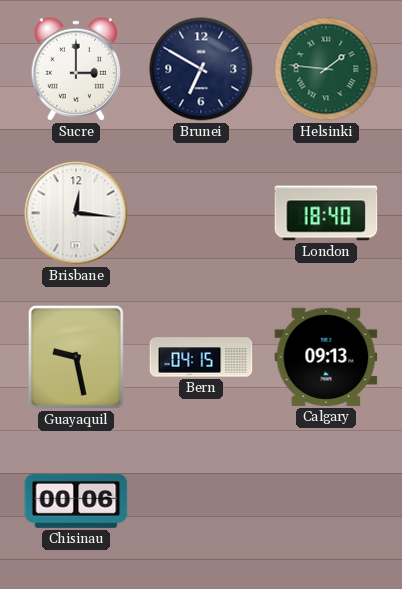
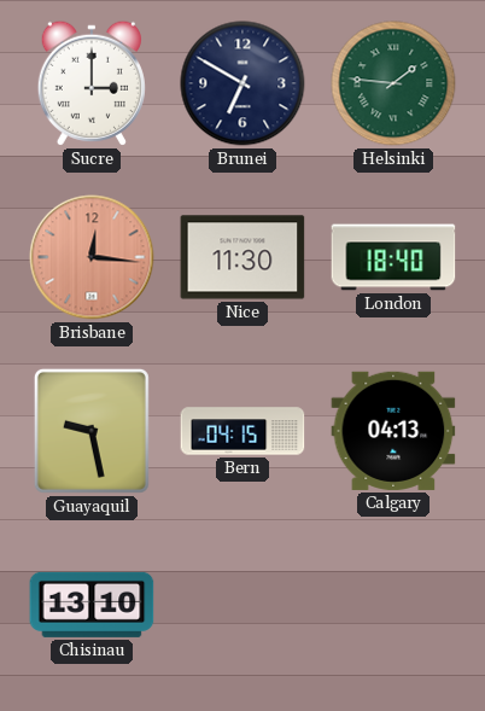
Brisbane dial: white -> salmon
Nice: none -> 11:30
Calgary: 09:13 -> 04:13
Chisinau: 00:06 -> 13:10
